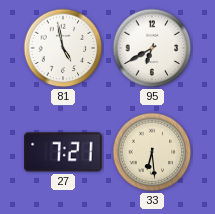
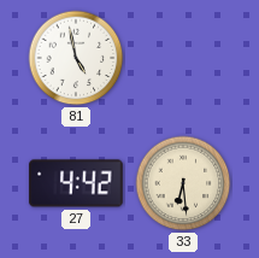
95: 6:40 -> none
27: 7:21 -> 4:42
